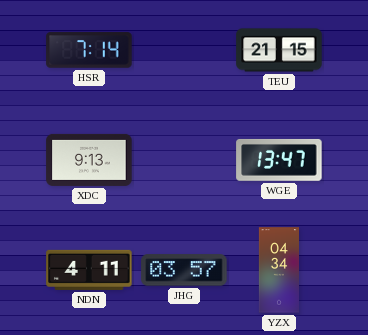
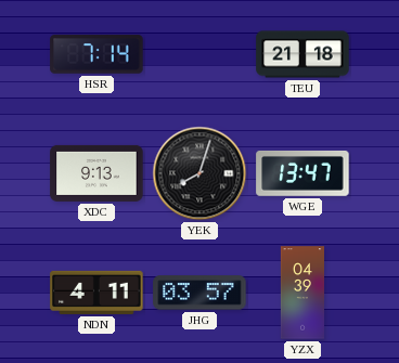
TEU: 21:15 -> 21:18
YEK: none -> 8:03
YZX: 04:34 -> 04:39
